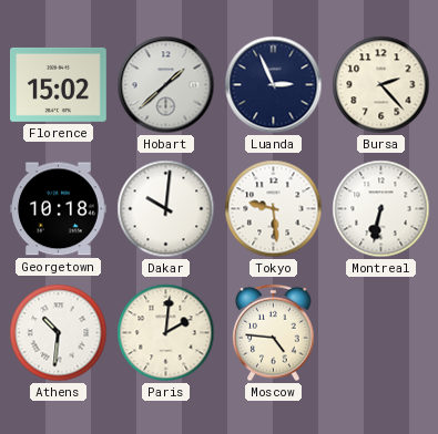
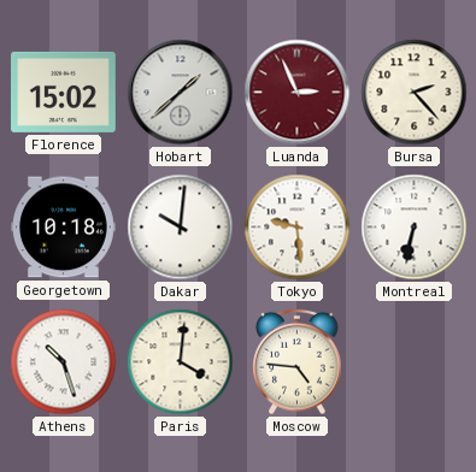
Luanda dial: navy -> burgundy
Athens: 10:31 -> 10:27
Paris: 2:01 -> 4:01
